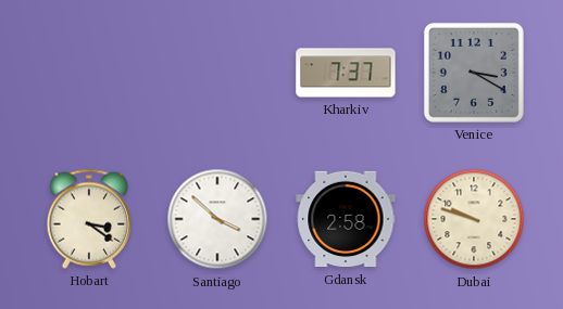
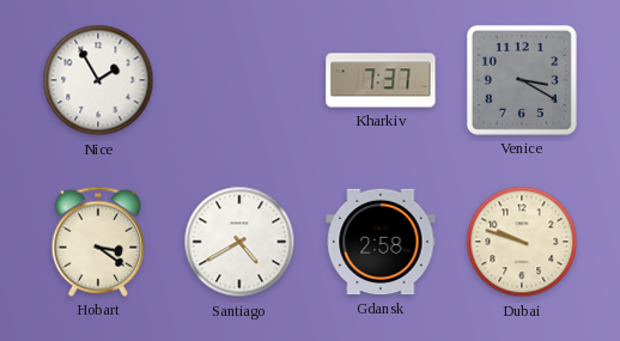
Nice: none -> 1:55
Santiago: 3:52 -> 4:40
